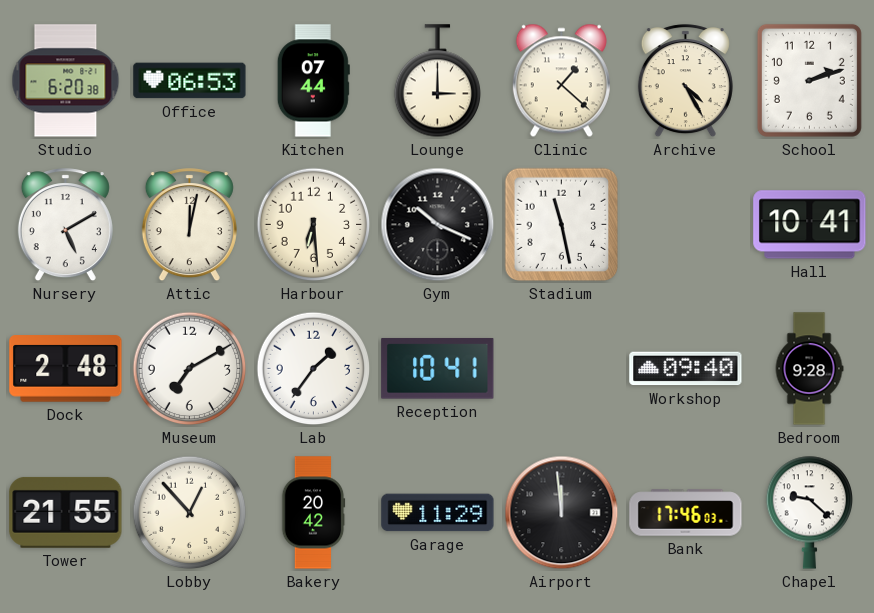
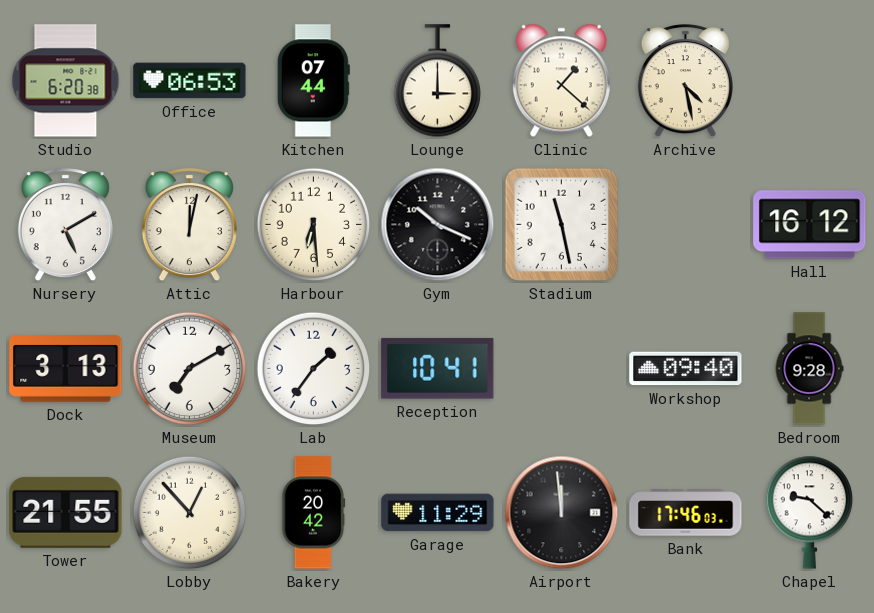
Archive: 4:25 -> 4:28
School: 2:12 -> none
Hall: 10:41 -> 16:12
Dock: 2:48 -> 3:13
